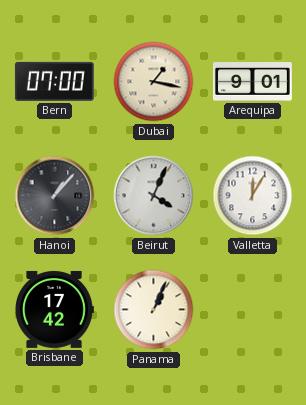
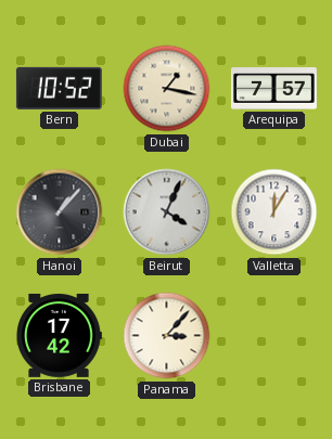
Bern: 07:00 -> 10:52
Arequipa: 9:01 -> 7:57
Panama: 1:04 -> 3:07
